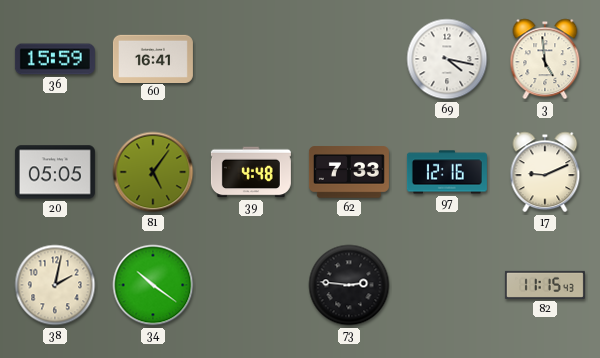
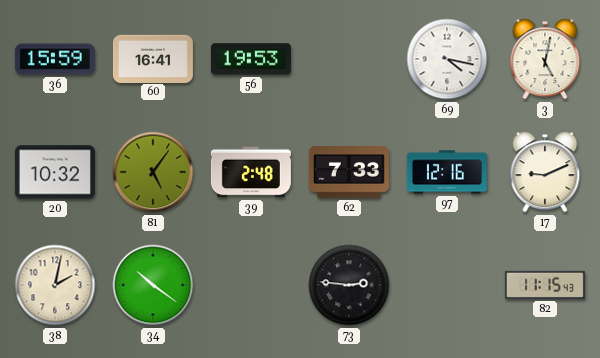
56: none -> 19:53
3: 4:59 -> 5:02
20: 05:05 -> 10:32
39: 4:48 -> 2:48
